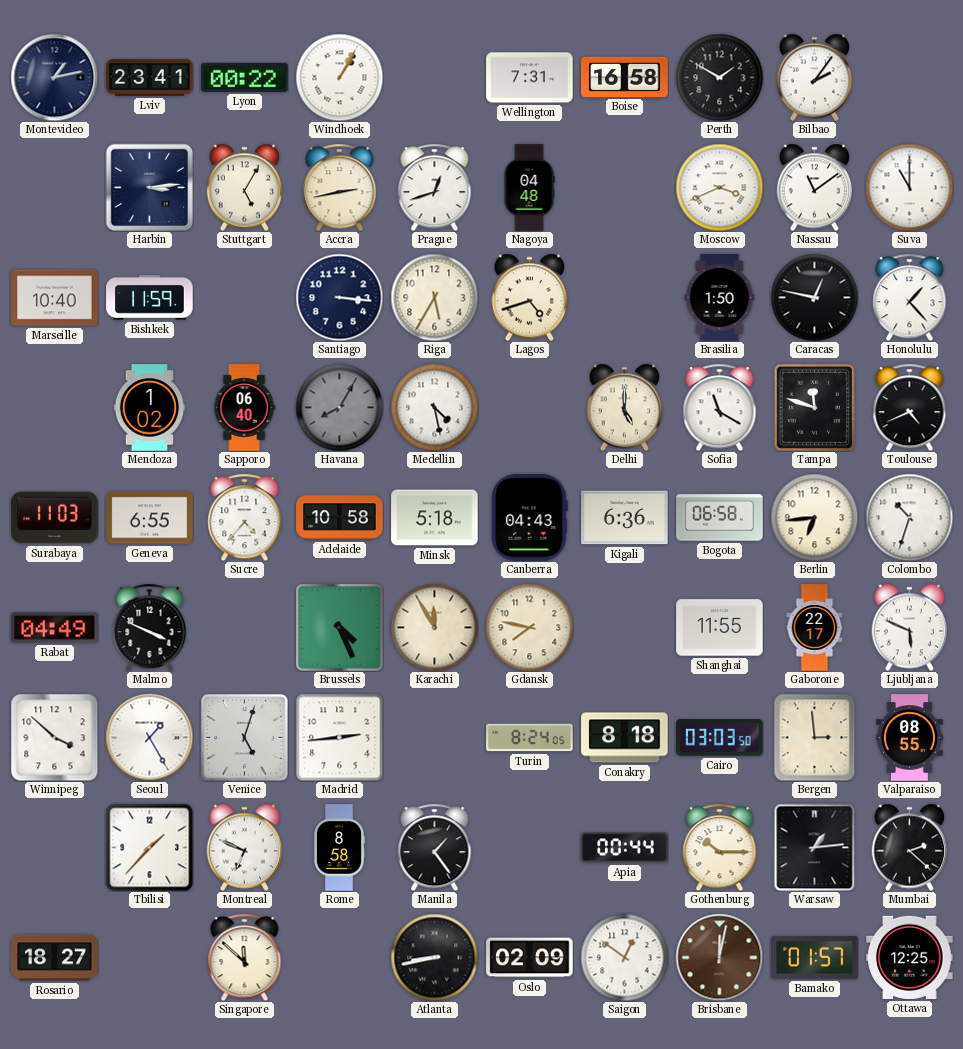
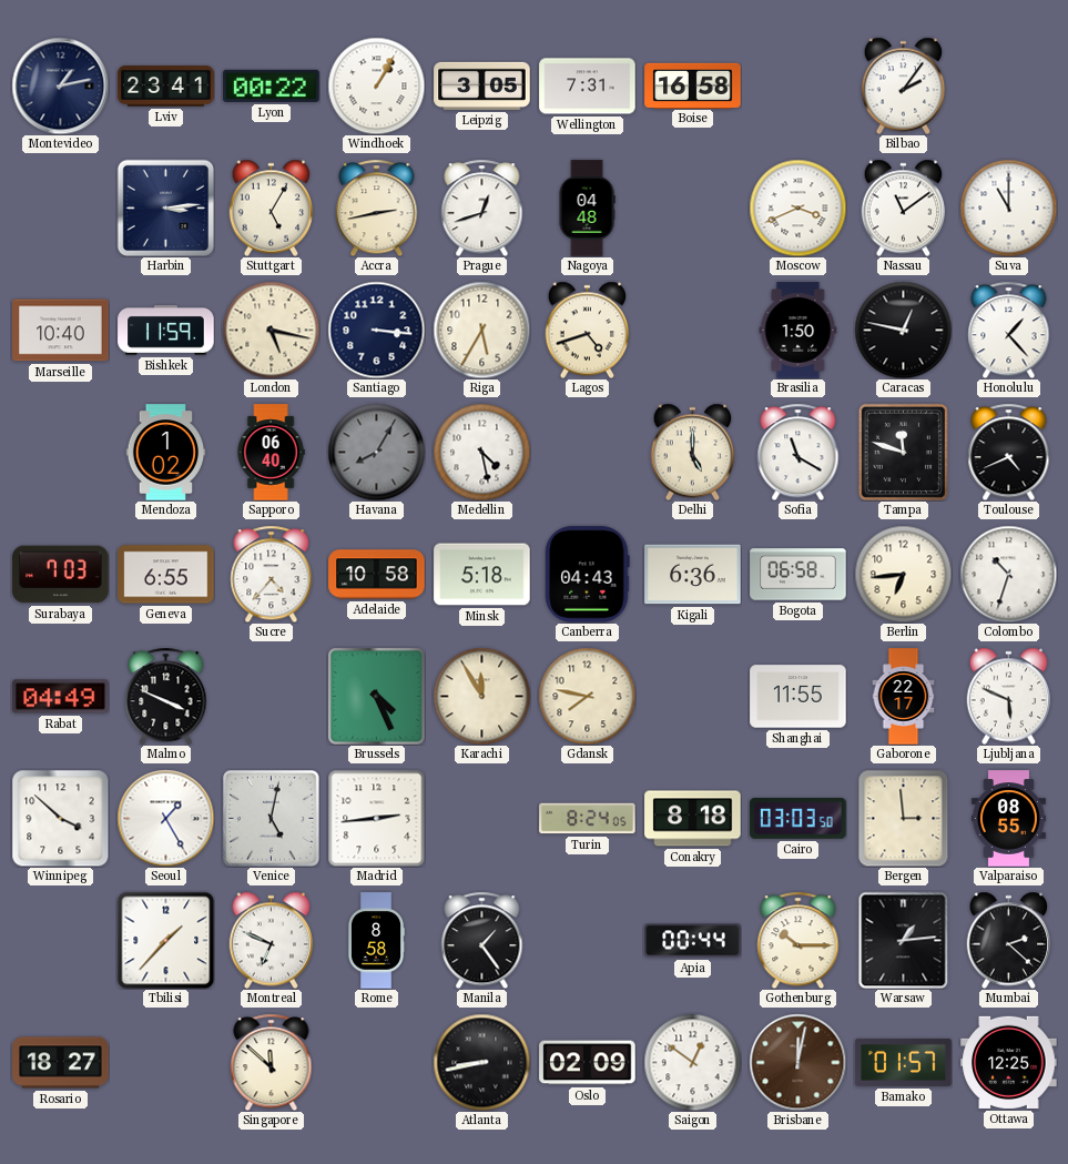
Leipzig: none -> 3:05
Perth: 1:50 -> none
London: none -> 5:17
Surabaya: 11:03 -> 7:03
Venice: 5:03 -> 5:02
